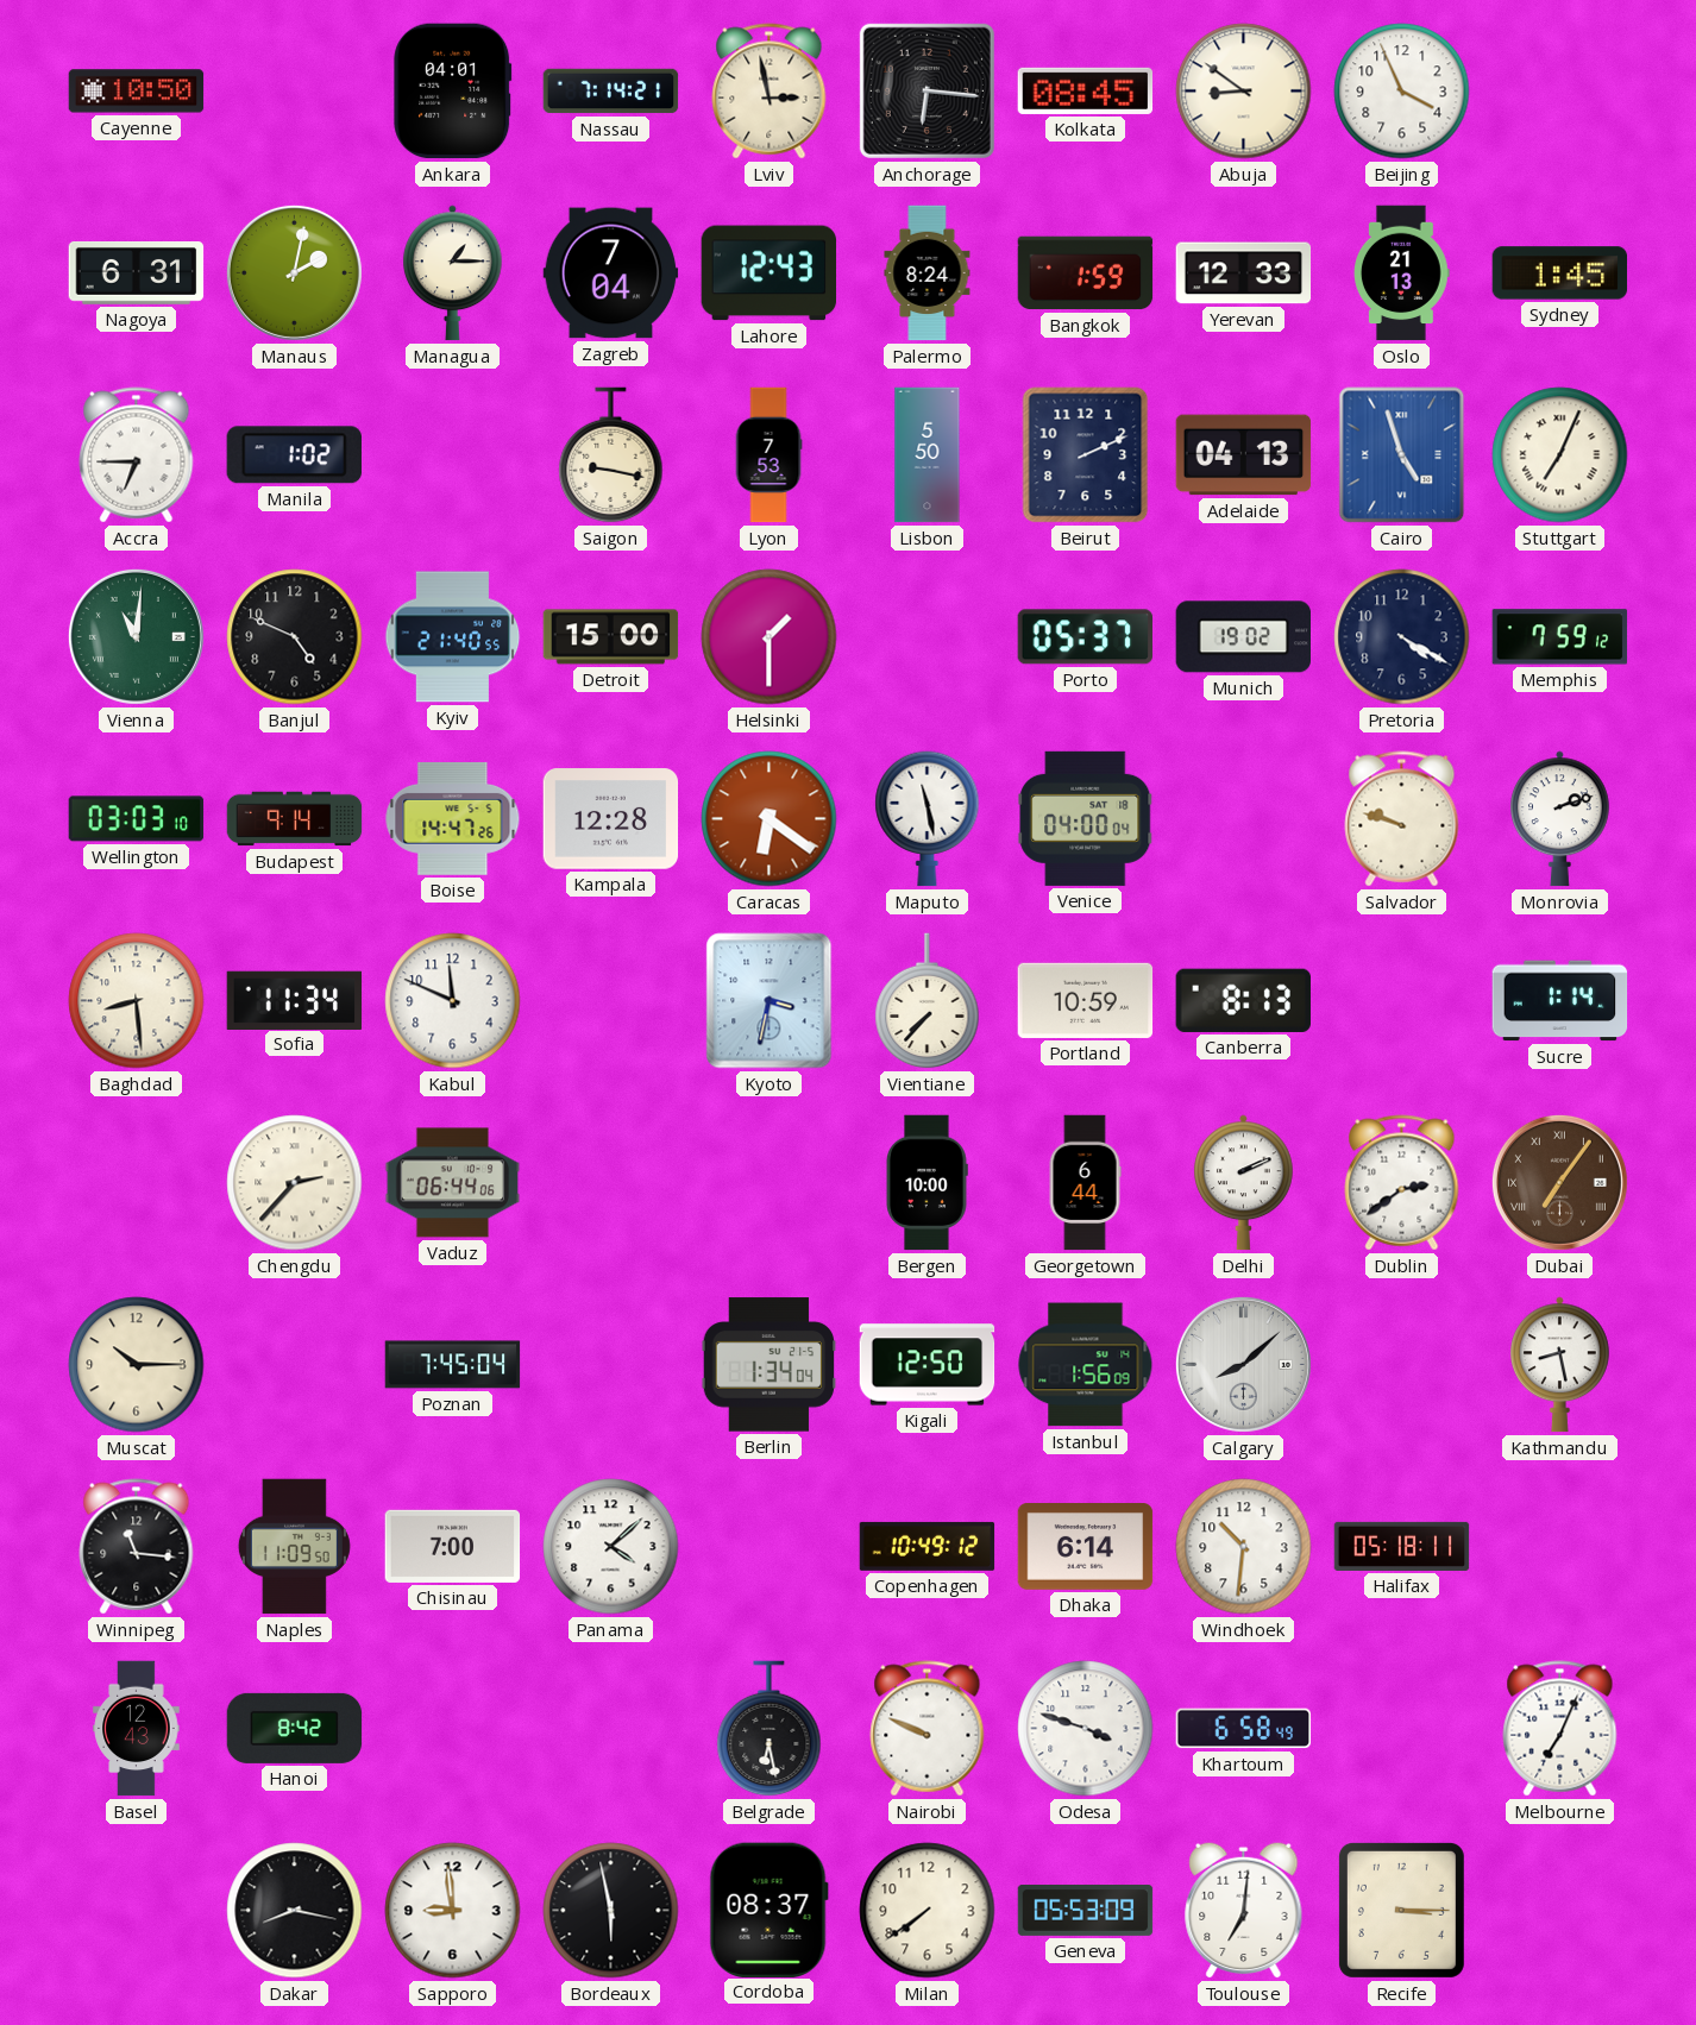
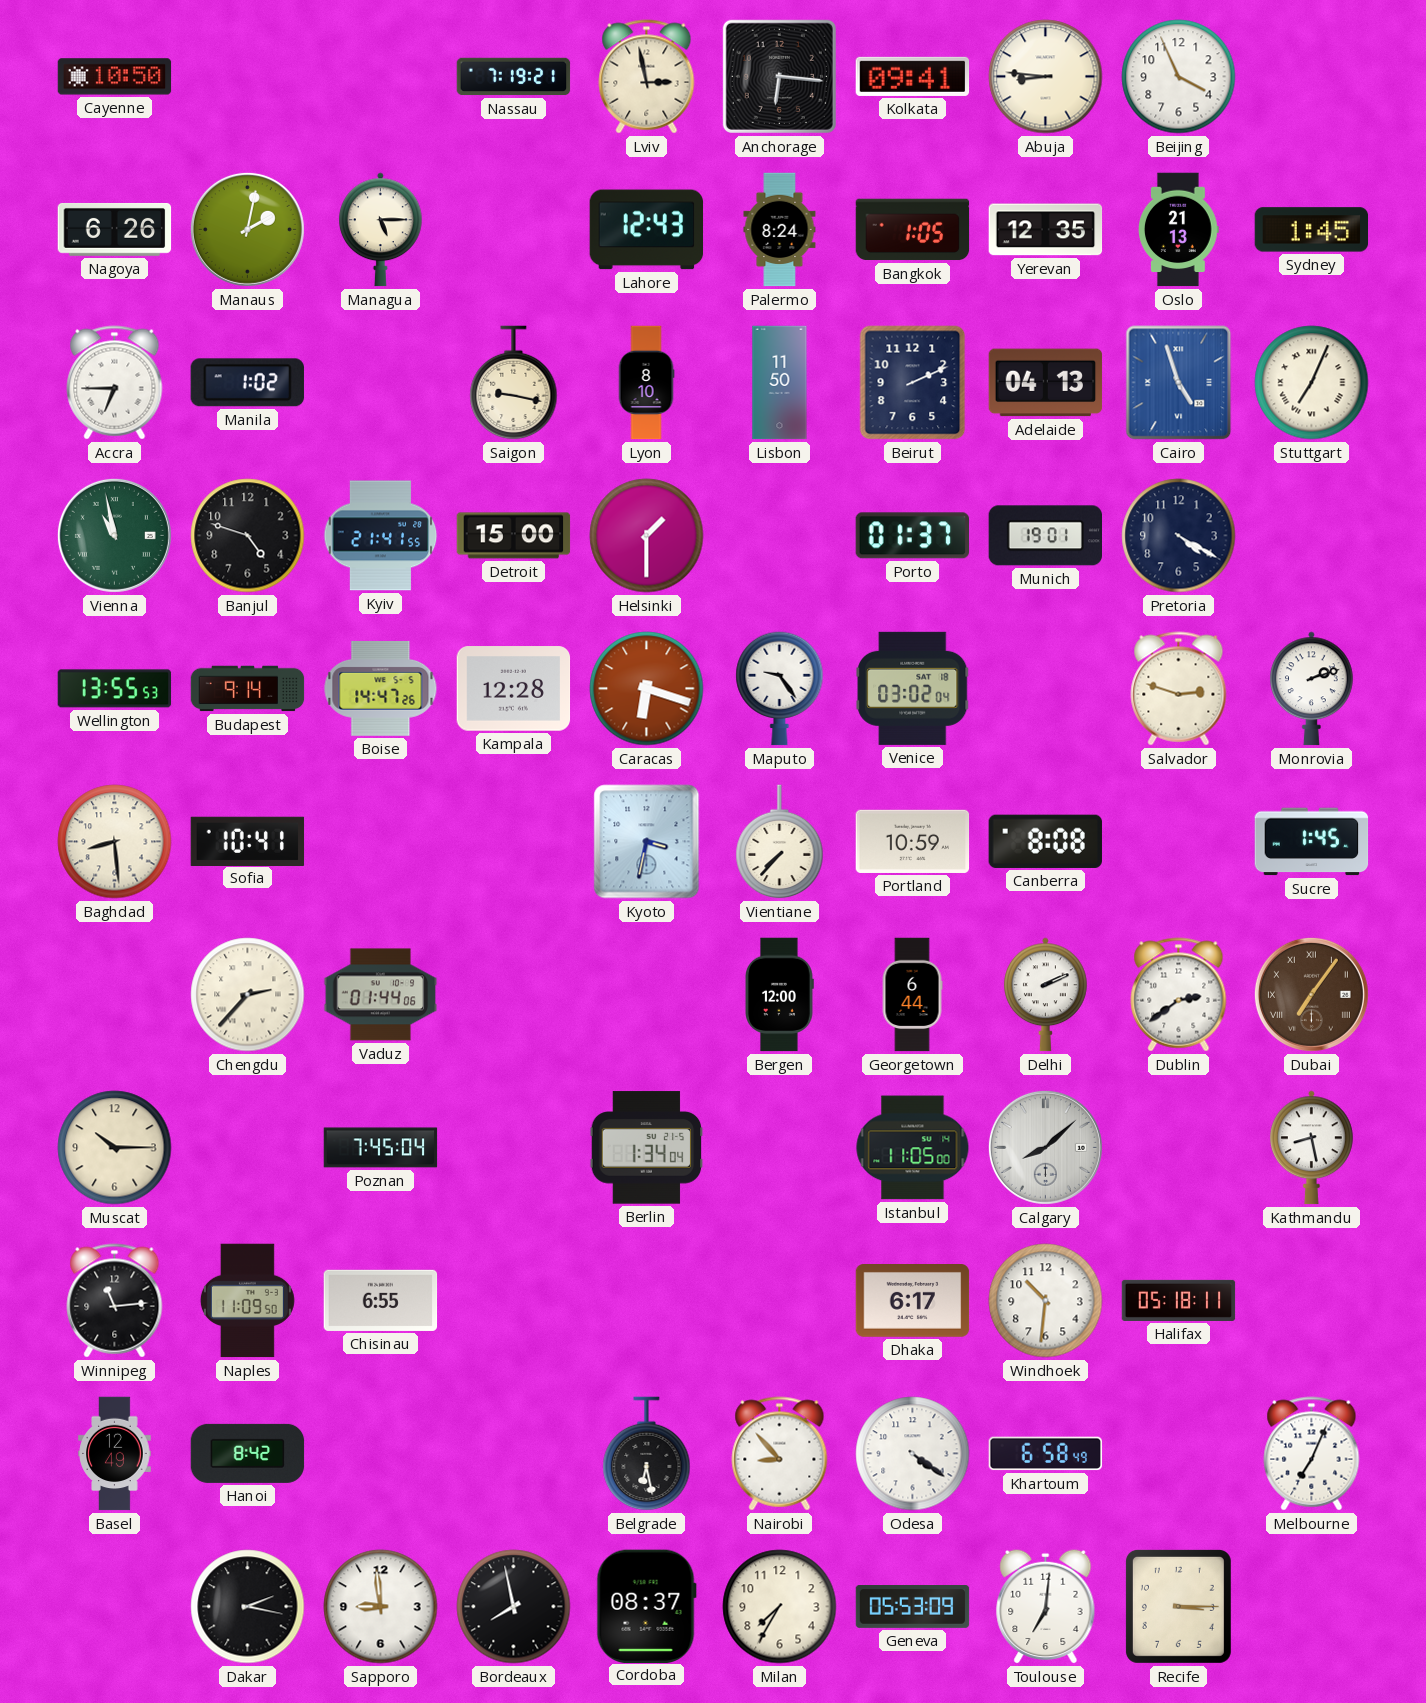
Ankara: 04:01 -> none
Nassau: 7:14 -> 7:19
Kolkata: 08:45 -> 09:41
Abuja: 8:51 -> 8:46
Nagoya: 6:31 -> 6:26
Managua: 1:15 -> 5:15
Zagreb: 7:04 -> none
Bangkok: 1:59 -> 1:05
Yerevan: 12:33 -> 12:35
Lyon: 7:53 -> 8:10
Lisbon: 5:50 -> 11:50
Vienna: 11:01 -> 10:58
Banjul: 4:49 -> 4:48
Kyiv: 21:40 -> 21:41
Porto: 05:37 -> 01:37
Munich: 19:02 -> 19:01
Memphis: 7:59 -> none
Wellington: 03:03 -> 13:55
Caracas: 6:21 -> 6:18
Maputo: 11:28 -> 9:24
Venice: 04:00 -> 03:02
Salvador: 9:48 -> 2:48
Sofia: 11:34 -> 10:41
Kabul: 11:49 -> none
Canberra: 8:13 -> 8:08
Sucre: 1:14 -> 1:45
Vaduz: 06:44 -> 01:44
Bergen: 10:00 -> 12:00
Kigali: 12:50 -> none
Istanbul: 1:56 -> 11:05
Winnipeg: 11:16 -> 11:14
Chisinau: 7:00 -> 6:55
Panama: 4:08 -> none
Copenhagen: 10:49 -> none
Dhaka: 6:14 -> 6:17
Basel: 12:43 -> 12:49
Nairobi: 9:49 -> 8:53
Odesa: 3:48 -> 4:21
Dakar: 8:17 -> 2:17
Bordeaux: 5:58 -> 7:58
Milan: 7:39 -> 7:35
